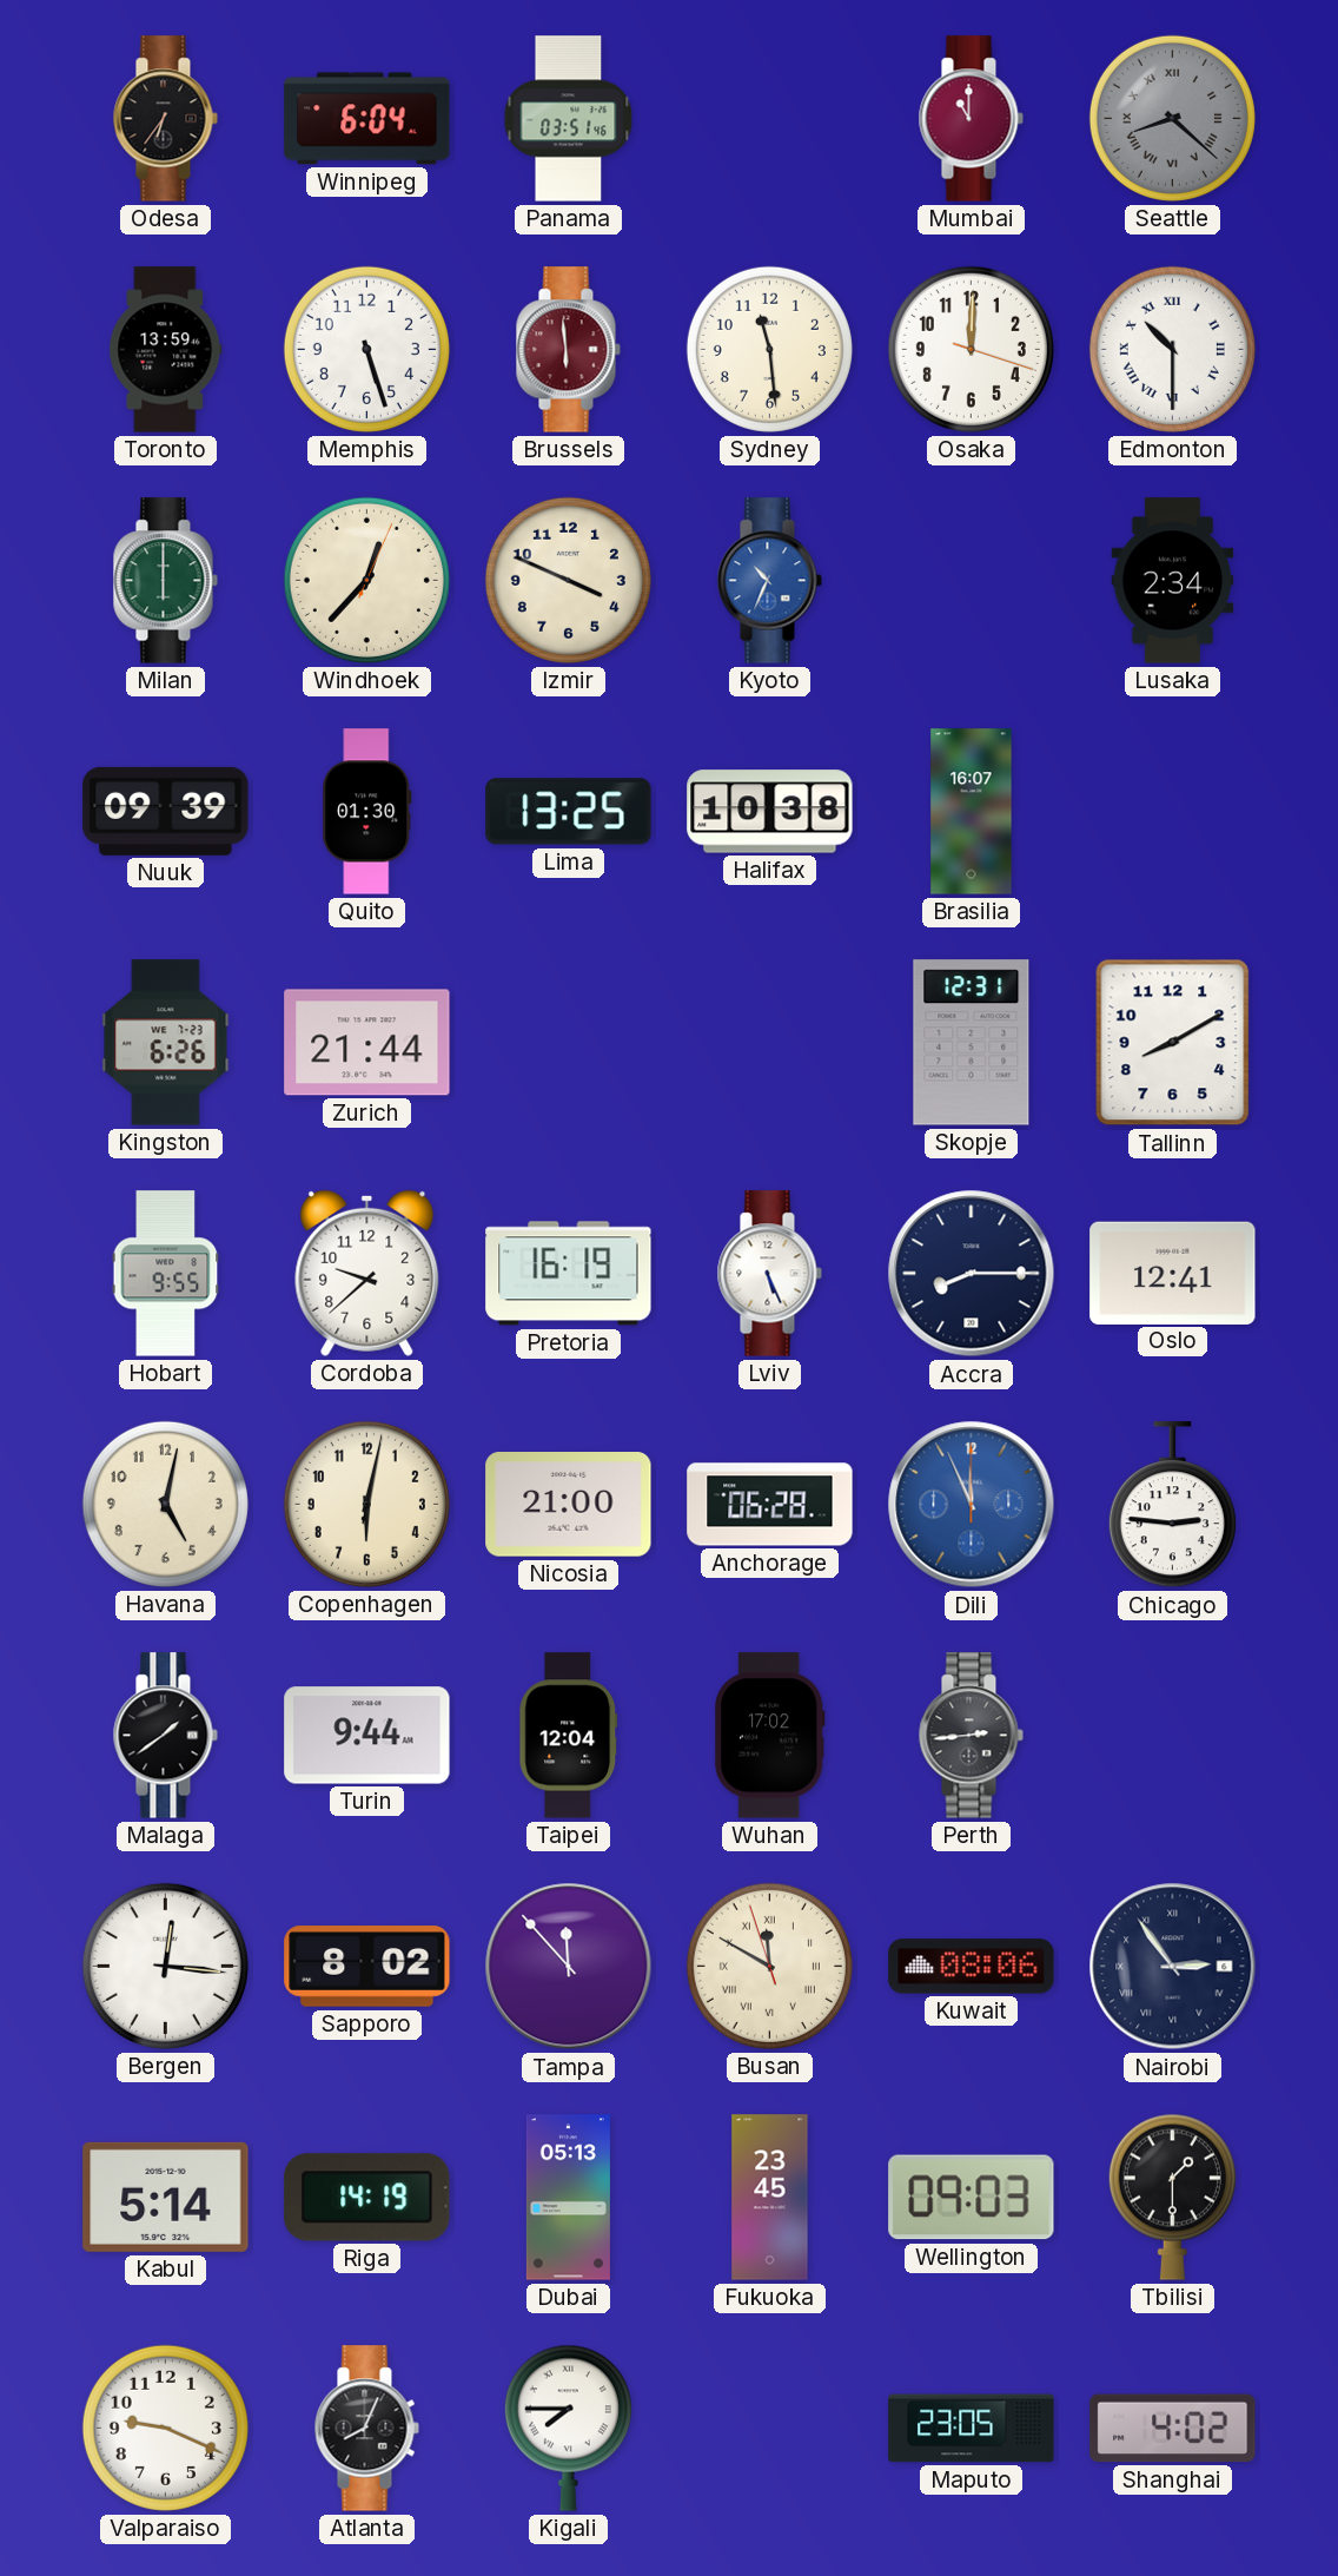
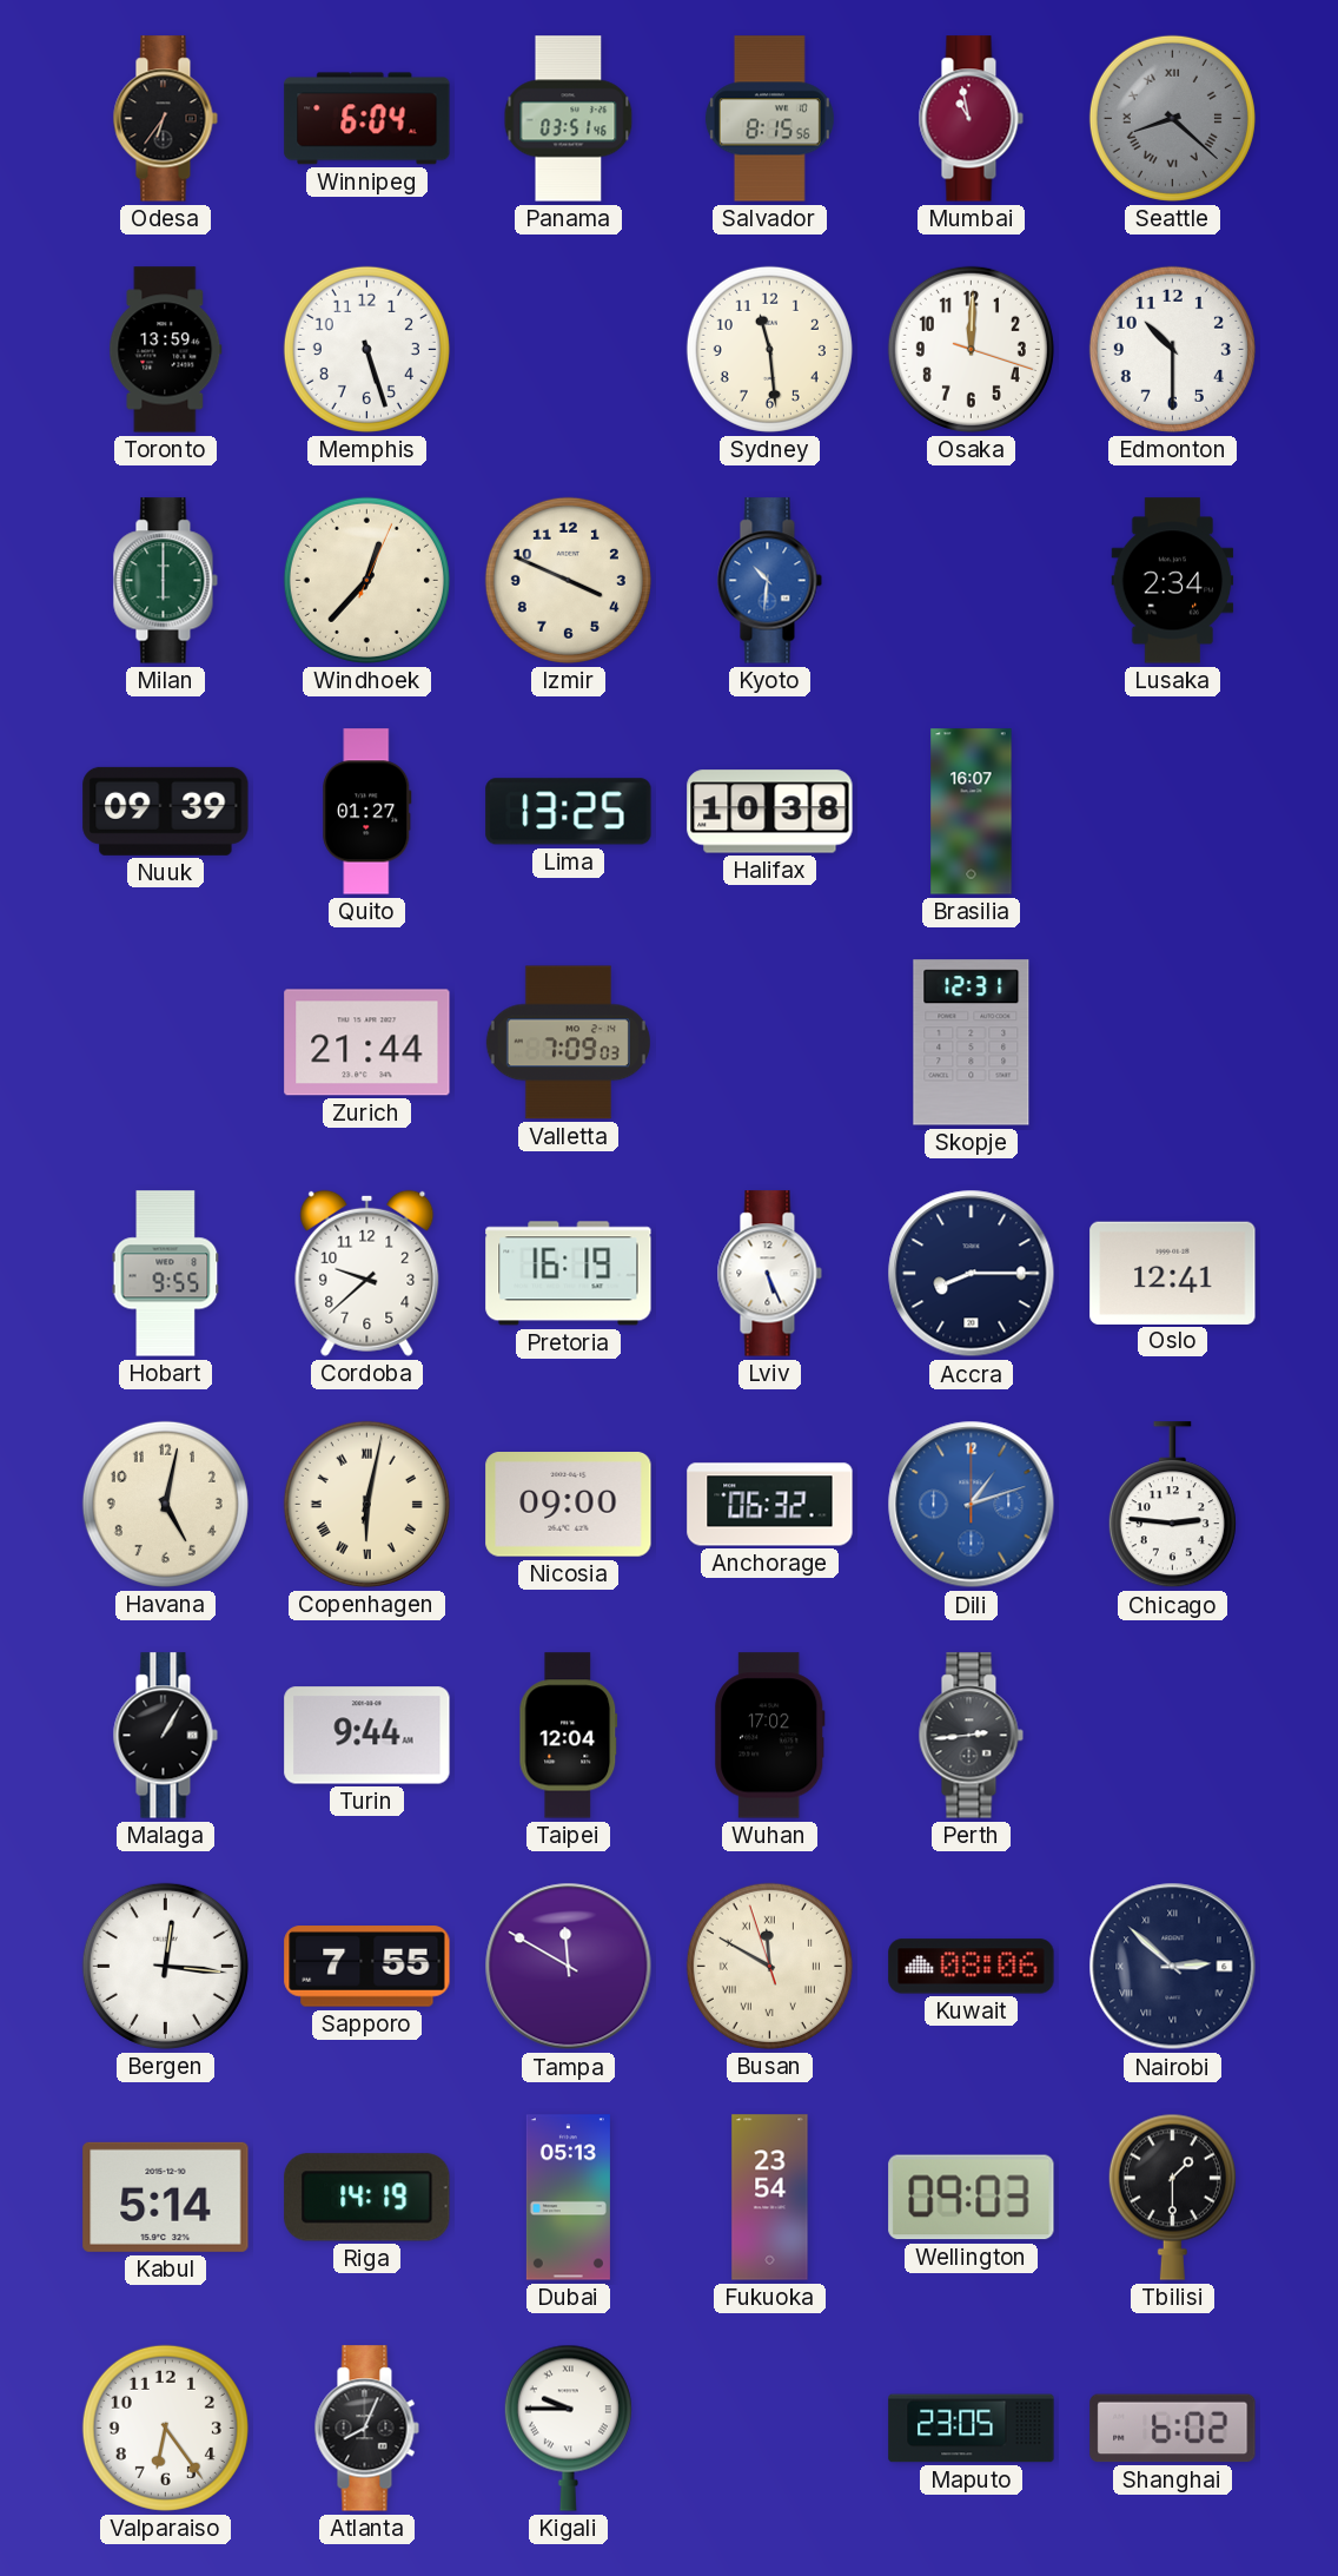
Salvador: none -> 8:15
Mumbai: 11:00 -> 10:58
Brussels: 5:59 -> none
Edmonton numerals: Roman -> Arabic
Kyoto: 10:34 -> 10:31
Quito: 01:30 -> 01:27
Kingston: 6:26 -> none
Valletta: none -> 7:09
Tallinn: 8:10 -> none
Copenhagen numerals: Arabic -> Roman
Nicosia: 21:00 -> 09:00
Anchorage: 06:28 -> 06:32
Dili: 11:56 -> 1:12
Malaga: 1:39 -> 1:05
Sapporo: 8:02 -> 7:55
Tampa: 11:53 -> 11:50
Nairobi: 2:54 -> 2:52
Fukuoka: 23:45 -> 23:54
Valparaiso: 9:19 -> 6:24
Kigali: 7:45 -> 9:45
Shanghai: 4:02 -> 6:02
